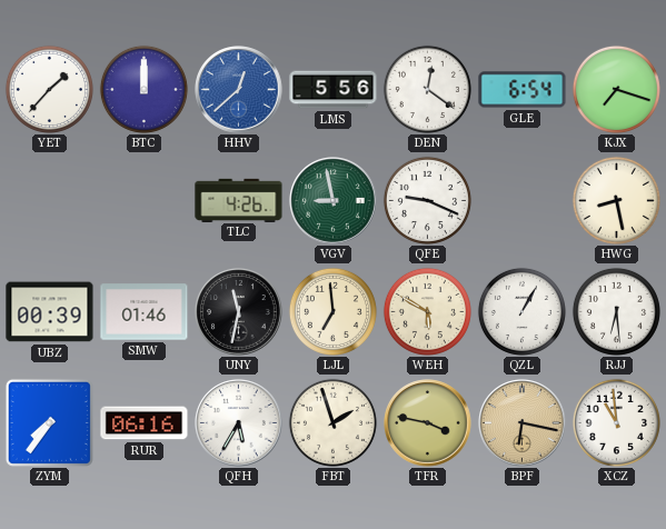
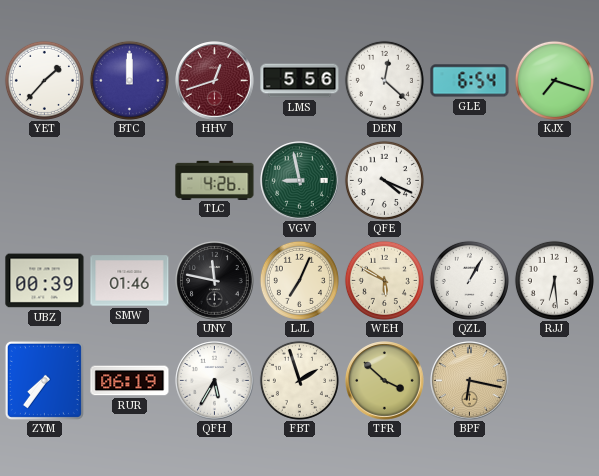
HHV: 12:38 -> 12:42
HHV dial: blue -> burgundy
DEN: 12:21 -> 12:22
QFE: 9:19 -> 4:19
HWG: 8:28 -> none
UNY: 11:32 -> 11:47
LJL: 6:59 -> 7:04
RUR: 06:16 -> 06:19
TFR: 3:47 -> 3:52
XCZ: 10:59 -> none
